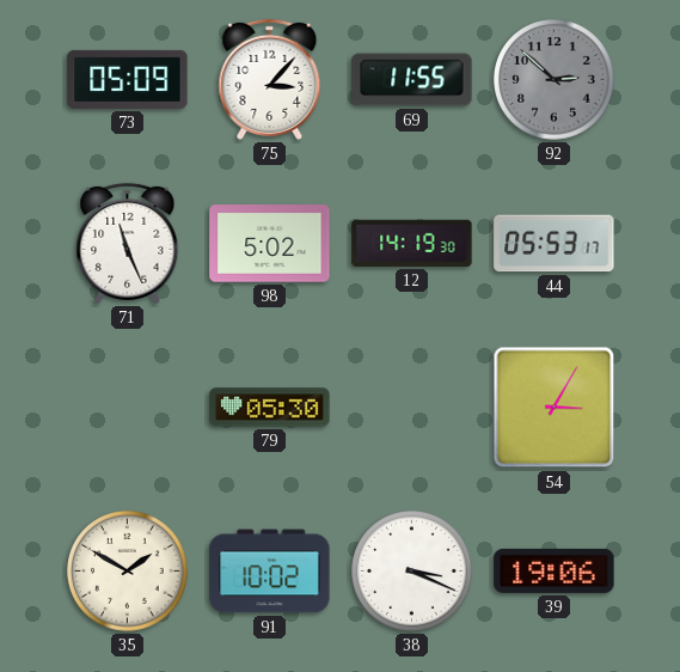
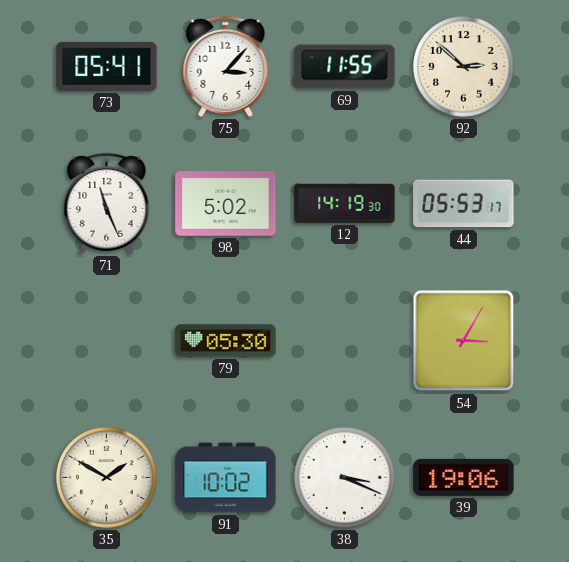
73: 05:09 -> 05:41
92 dial: grey -> cream
